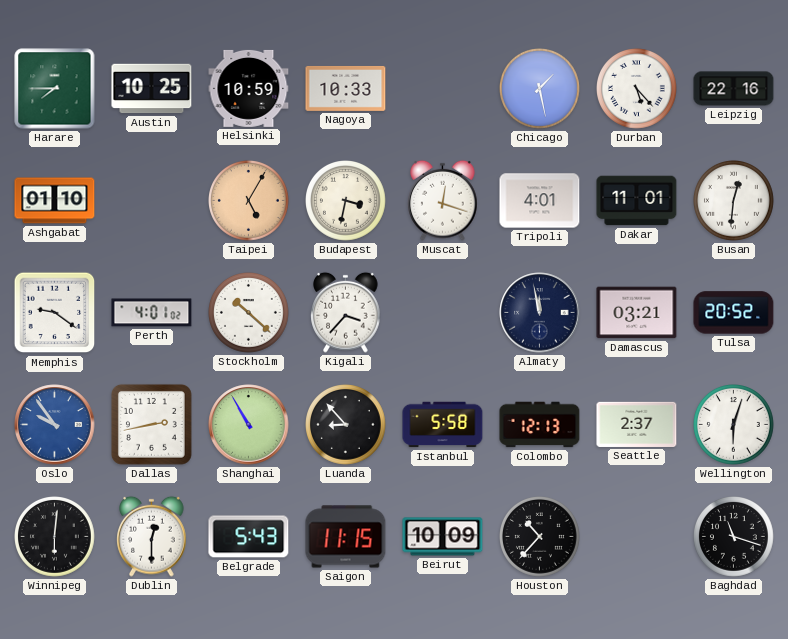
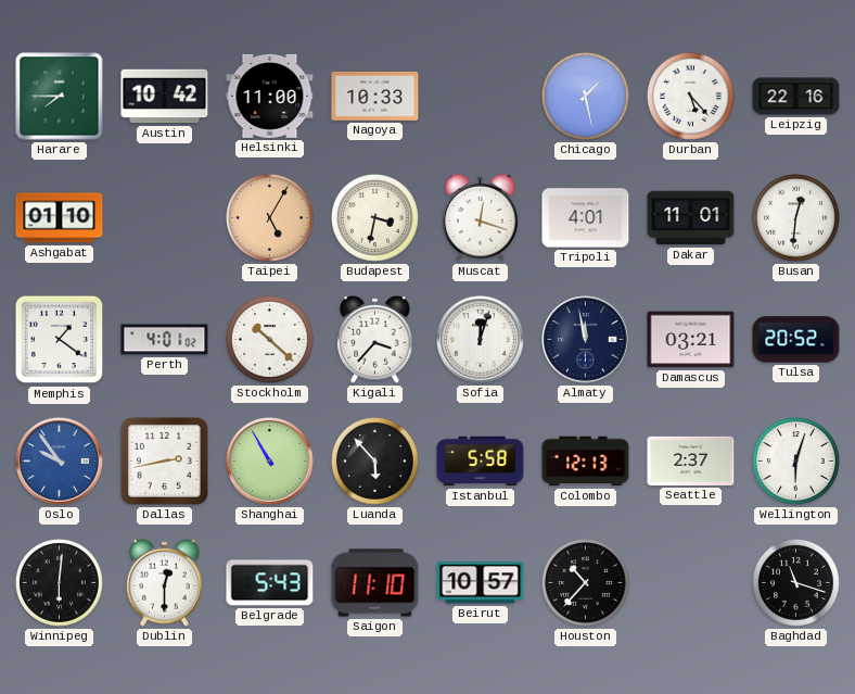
Austin: 10:25 -> 10:42
Helsinki: 10:59 -> 11:00
Memphis: 9:21 -> 1:21
Sofia: none -> 12:03
Luanda: 8:53 -> 5:53
Saigon: 11:15 -> 11:10
Beirut: 10:09 -> 10:57
